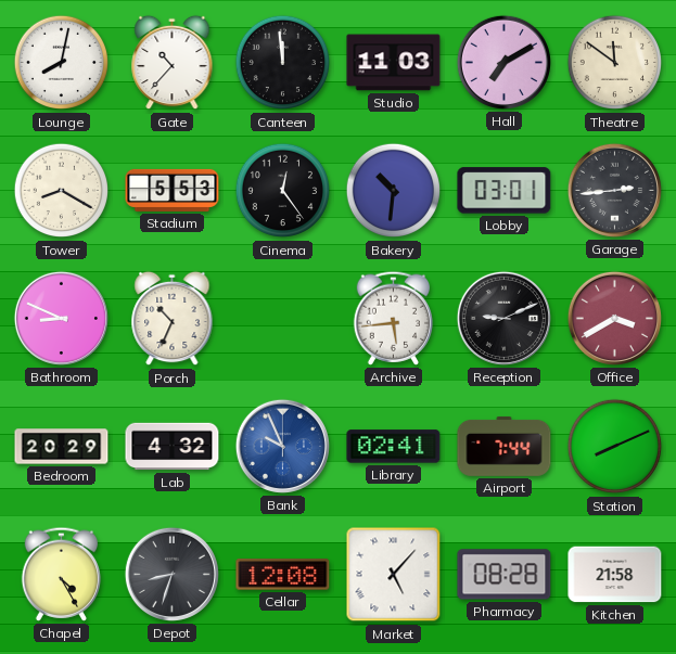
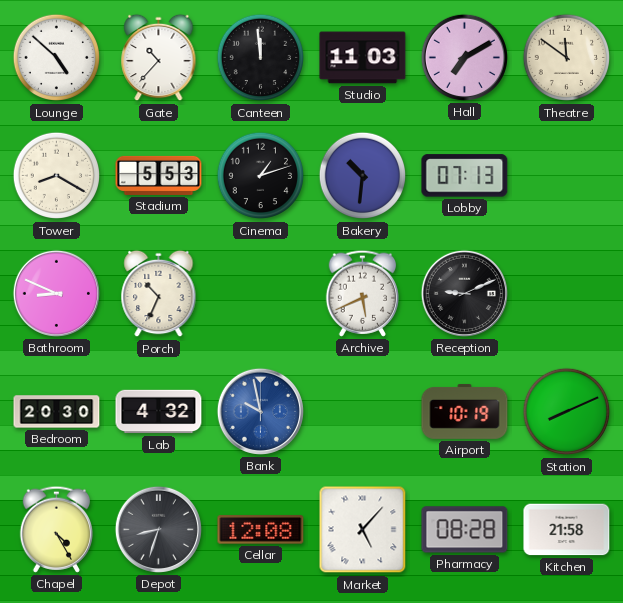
Lounge: 8:02 -> 4:52
Cinema: 12:24 -> 1:12
Lobby: 03:01 -> 07:13
Garage: 2:44 -> none
Archive: 5:44 -> 5:41
Office: 3:40 -> none
Bedroom: 20:29 -> 20:30
Bank: 9:56 -> 9:58
Library: 02:41 -> none
Airport: 7:44 -> 10:19
